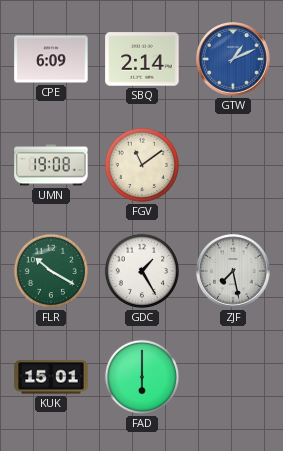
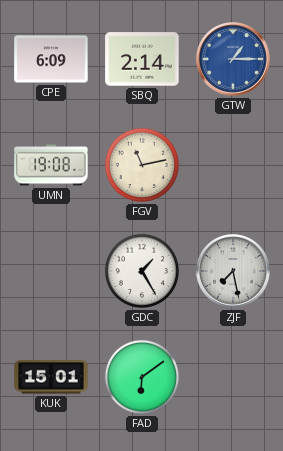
GTW: 1:11 -> 1:15
FGV: 11:09 -> 11:13
FLR: 10:20 -> none
FAD: 6:00 -> 6:09
